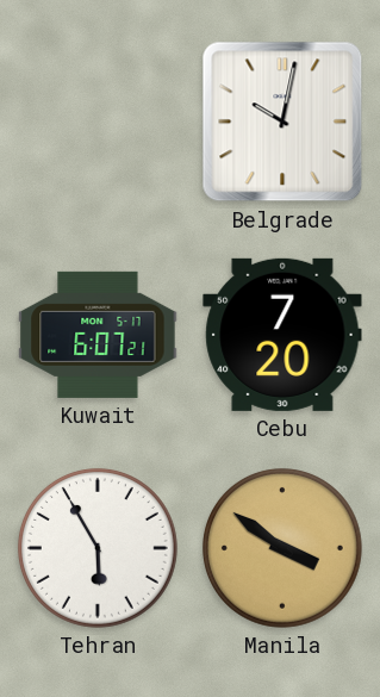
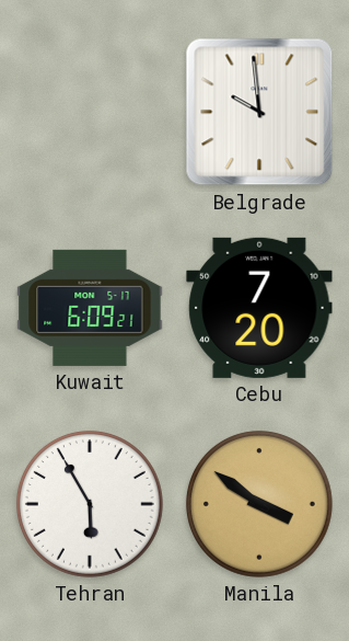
Belgrade: 10:02 -> 9:59
Kuwait: 6:07 -> 6:09
